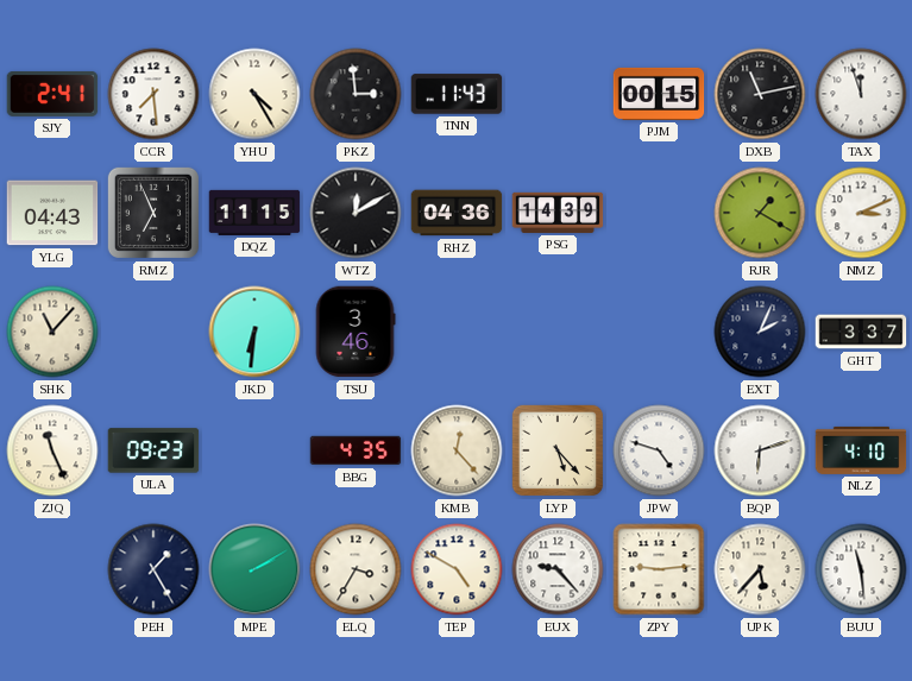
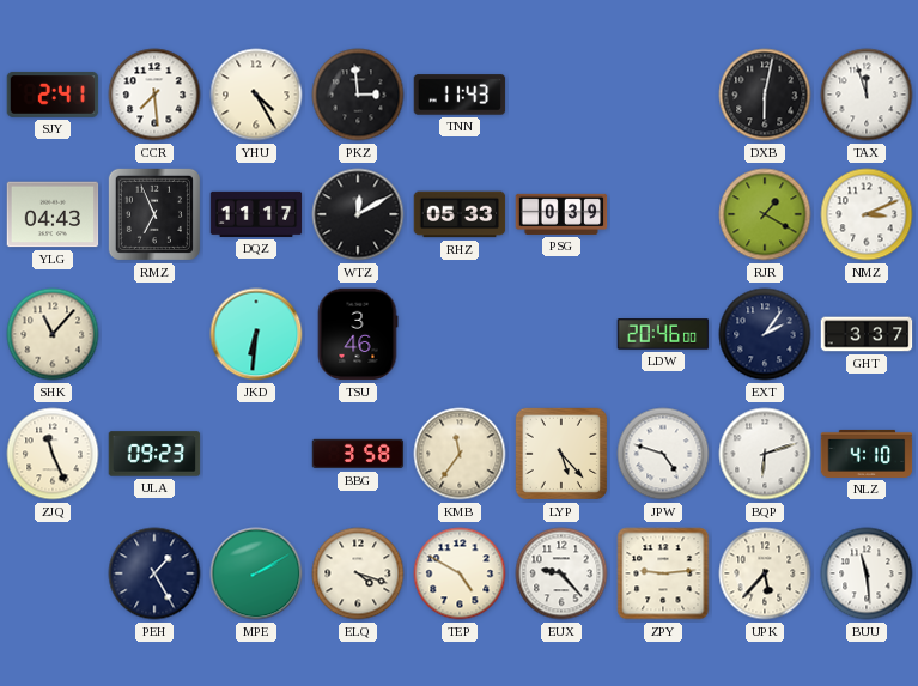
PJM: 00:15 -> none
DXB: 11:13 -> 6:02
DQZ: 11:15 -> 11:17
RHZ: 04:36 -> 05:33
PSG: 14:39 -> 0:39
LDW: none -> 20:46
EXT: 2:04 -> 2:06
BBG: 4:35 -> 3:58
KMB: 12:23 -> 11:36
ELQ: 3:35 -> 4:18
